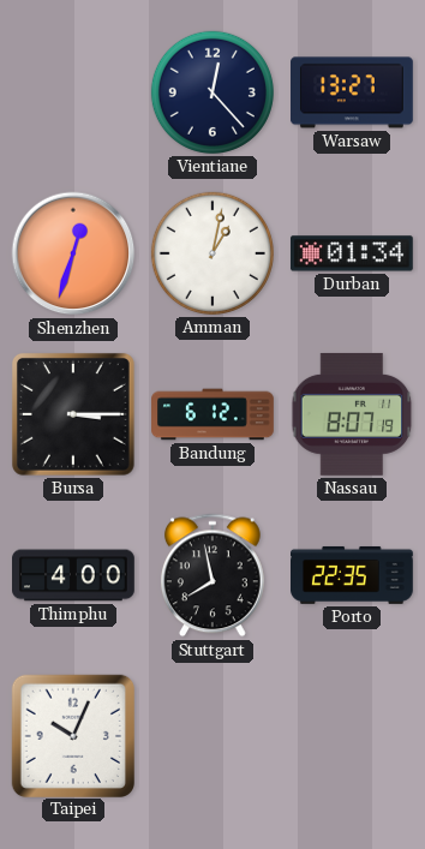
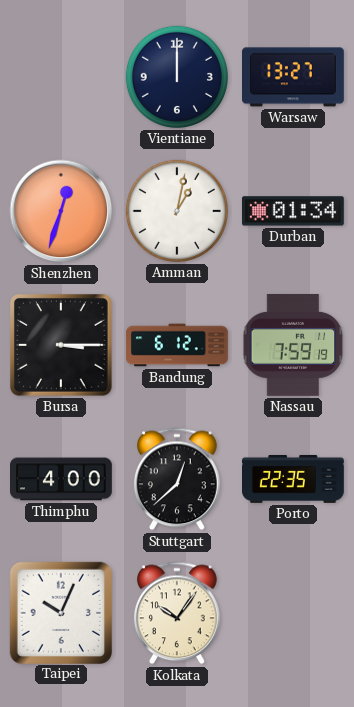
Vientiane: 12:23 -> 12:00
Nassau: 8:07 -> 7:59
Stuttgart: 7:58 -> 12:38
Kolkata: none -> 10:06
